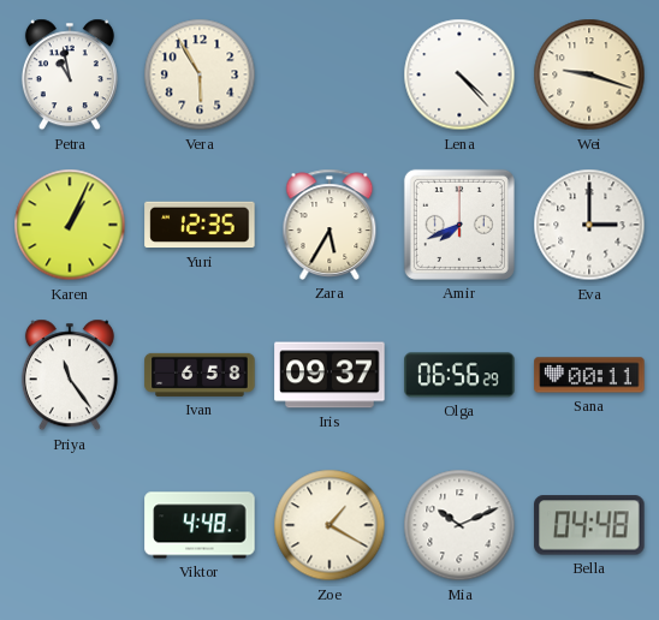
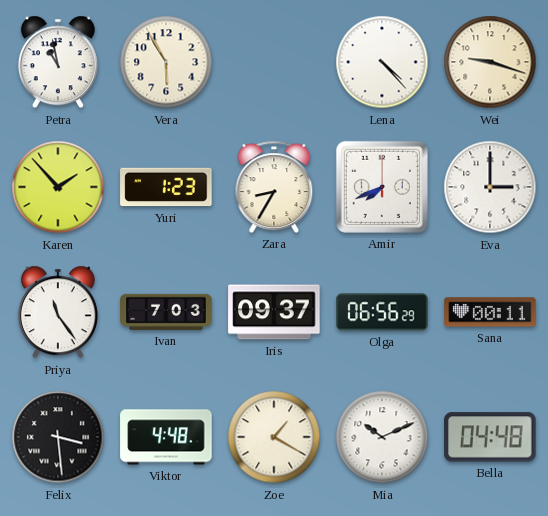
Karen: 1:04 -> 1:53
Yuri: 12:35 -> 1:23
Zara: 5:35 -> 8:35
Ivan: 6:58 -> 7:03
Felix: none -> 3:29
